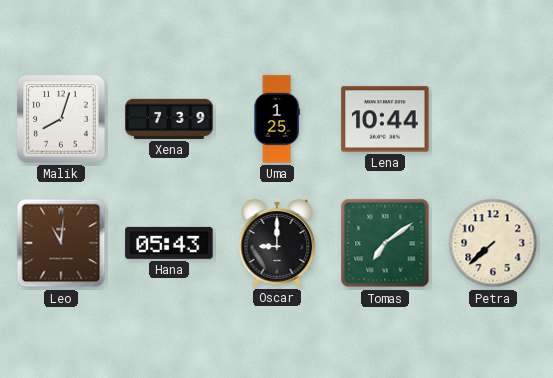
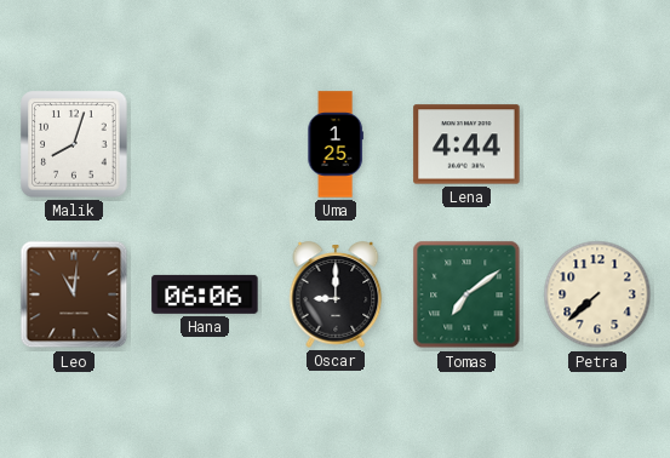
Xena: 7:39 -> none
Lena: 10:44 -> 4:44
Hana: 05:43 -> 06:06
